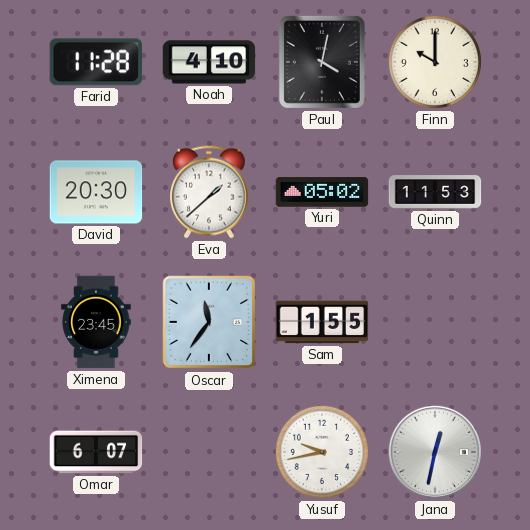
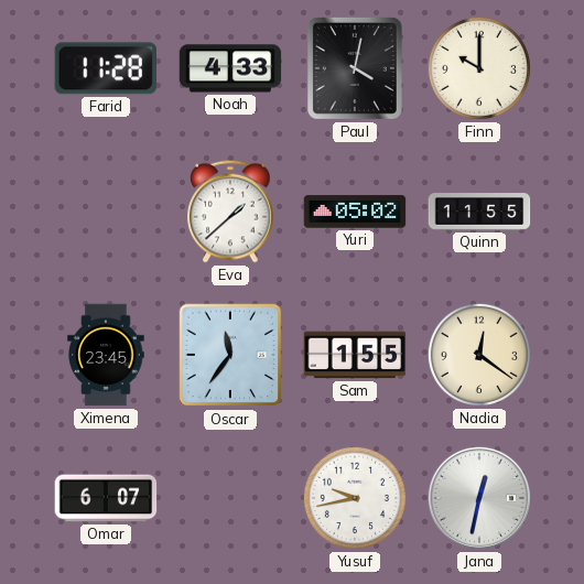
Noah: 4:10 -> 4:33
David: 20:30 -> none
Quinn: 11:53 -> 11:55
Nadia: none -> 12:21
